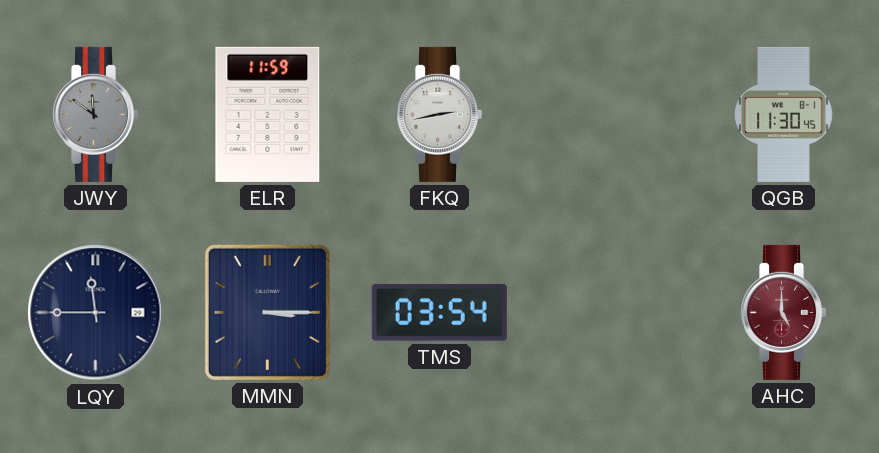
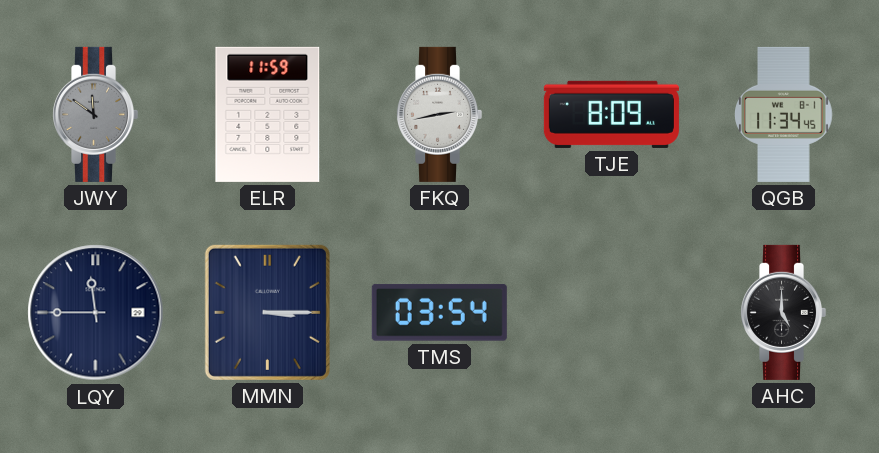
TJE: none -> 8:09
QGB: 11:30 -> 11:34
AHC dial: burgundy -> black
